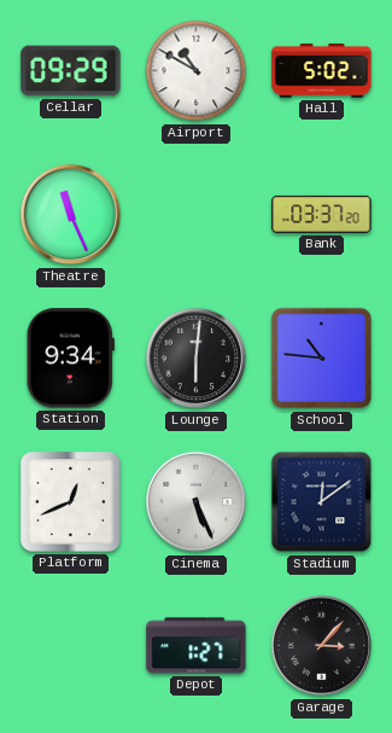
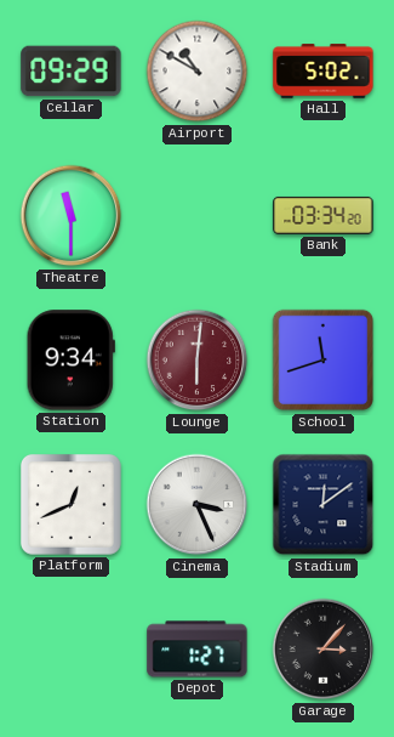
Theatre: 11:26 -> 11:30
Bank: 03:37 -> 03:34
Lounge dial: black -> burgundy
School: 10:46 -> 11:42
Cinema: 5:26 -> 3:26
